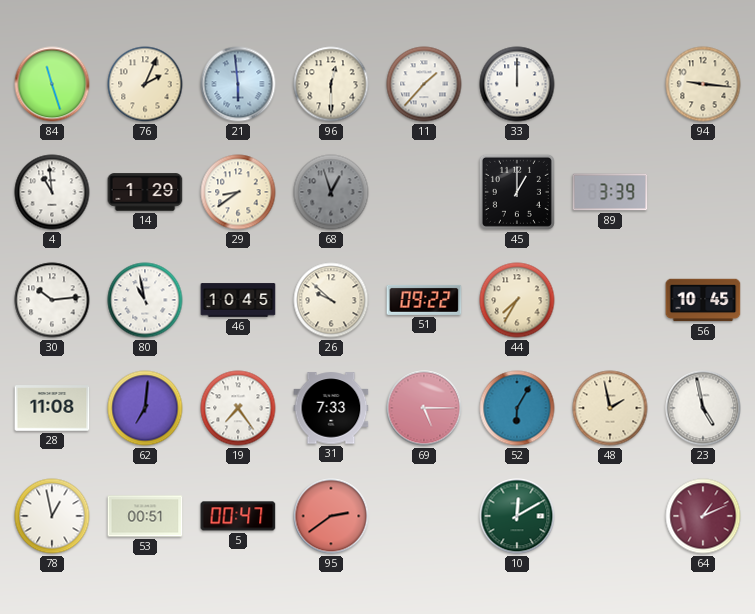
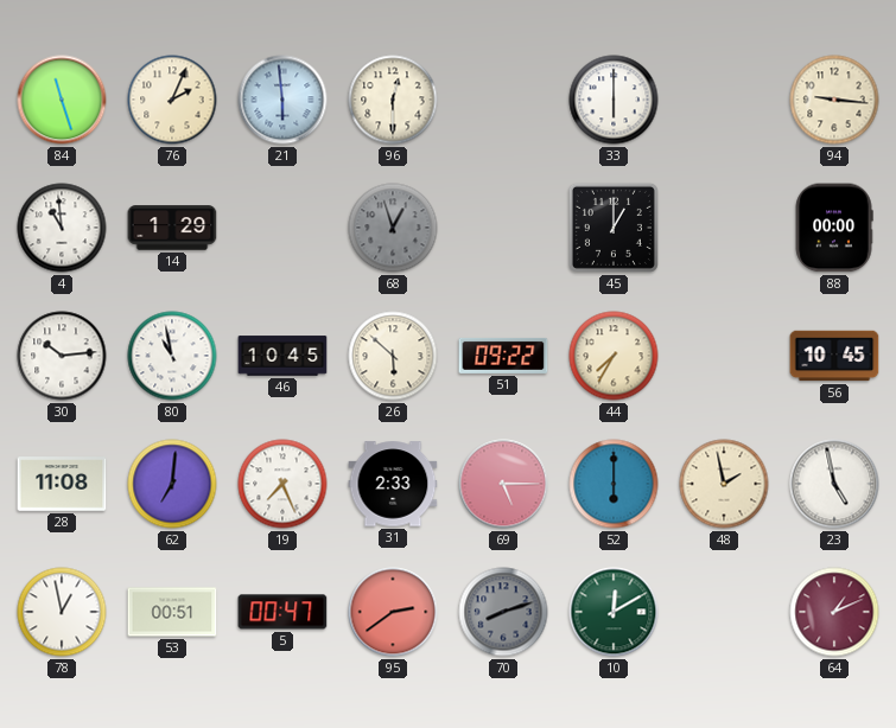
11: 1:37 -> none
33: 12:00 -> 6:00
29: 8:39 -> none
89: 3:39 -> none
88: none -> 00:00
26: 9:52 -> 5:52
19: 7:24 -> 7:26
31: 7:33 -> 2:33
52: 6:05 -> 6:00
70: none -> 8:12
